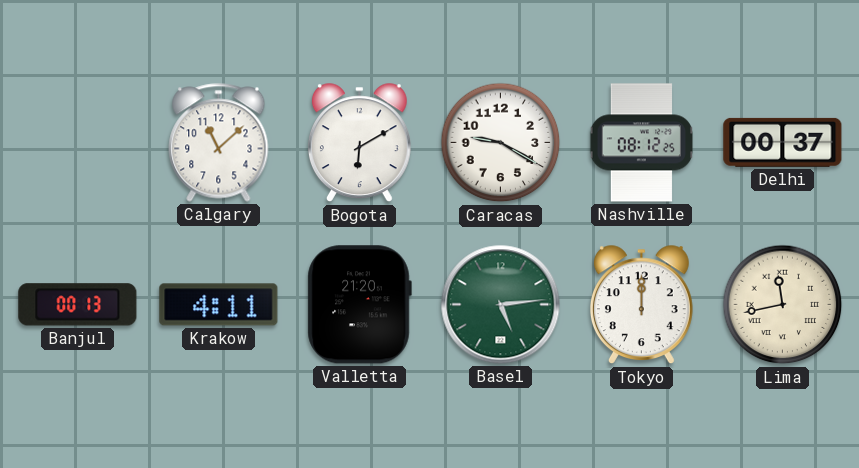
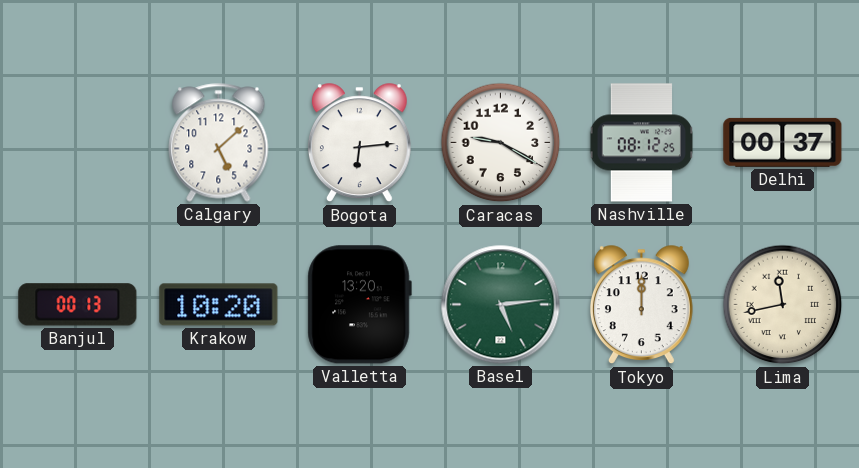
Calgary: 11:08 -> 5:08
Bogota: 6:10 -> 6:14
Krakow: 4:11 -> 10:20
Valletta: 21:20 -> 13:20
